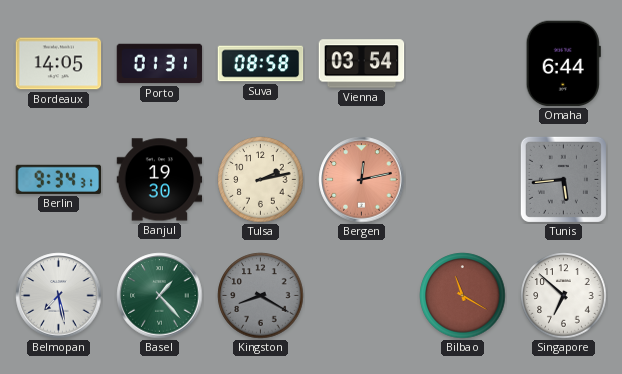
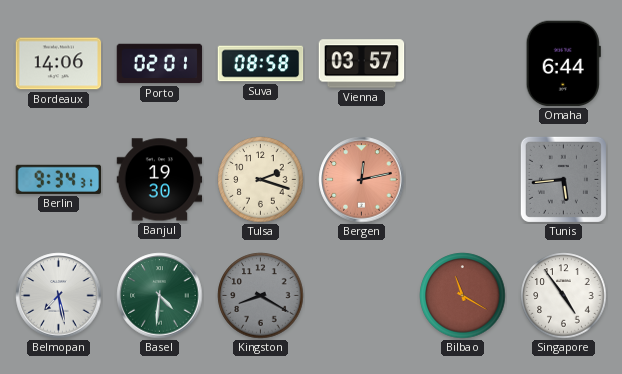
Bordeaux: 14:05 -> 14:06
Porto: 01:31 -> 02:01
Vienna: 03:54 -> 03:57
Tulsa: 2:13 -> 2:18
Basel: 1:23 -> 4:31
Singapore: 6:52 -> 4:54
